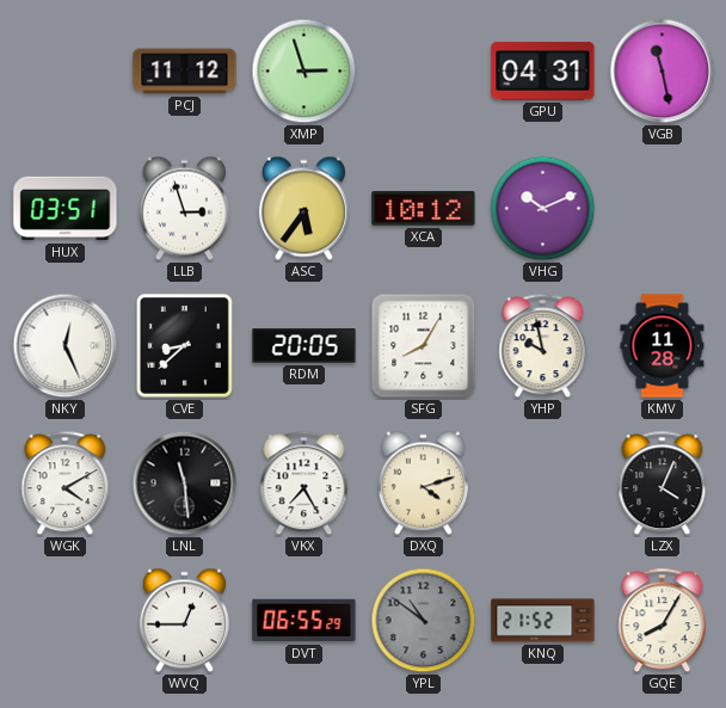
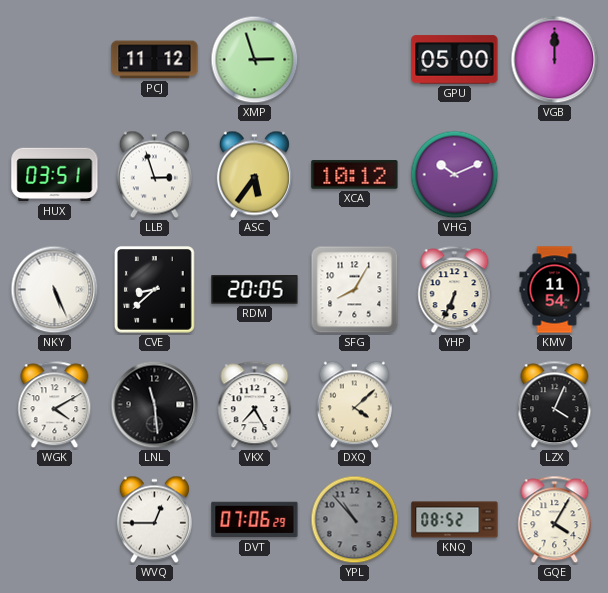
GPU: 04:31 -> 05:00
VGB: 11:28 -> 12:00
NKY: 12:26 -> 5:26
YHP: 9:58 -> 6:34
KMV: 11:28 -> 11:54
DXQ: 4:12 -> 4:08
DVT: 06:55 -> 07:06
YPL: 10:51 -> 10:53
KNQ: 21:52 -> 08:52
GQE: 8:05 -> 4:05
